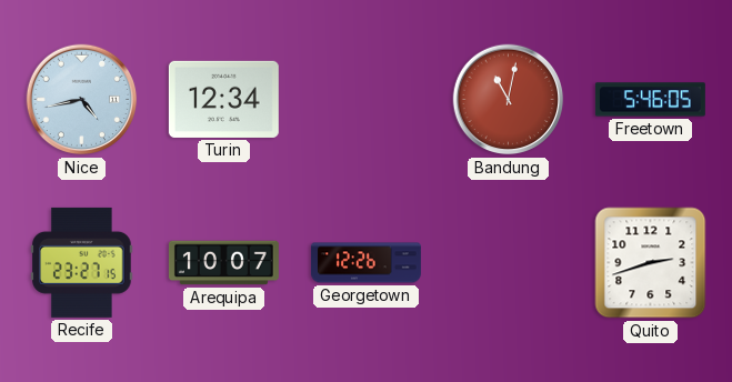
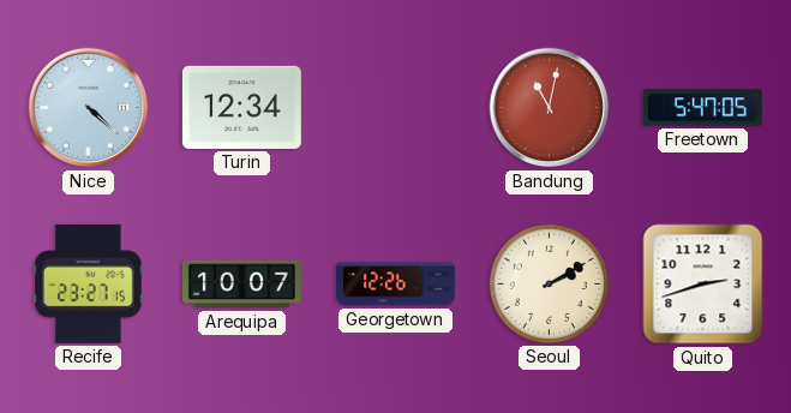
Nice: 4:43 -> 4:22
Freetown: 5:46 -> 5:47
Seoul: none -> 2:10
